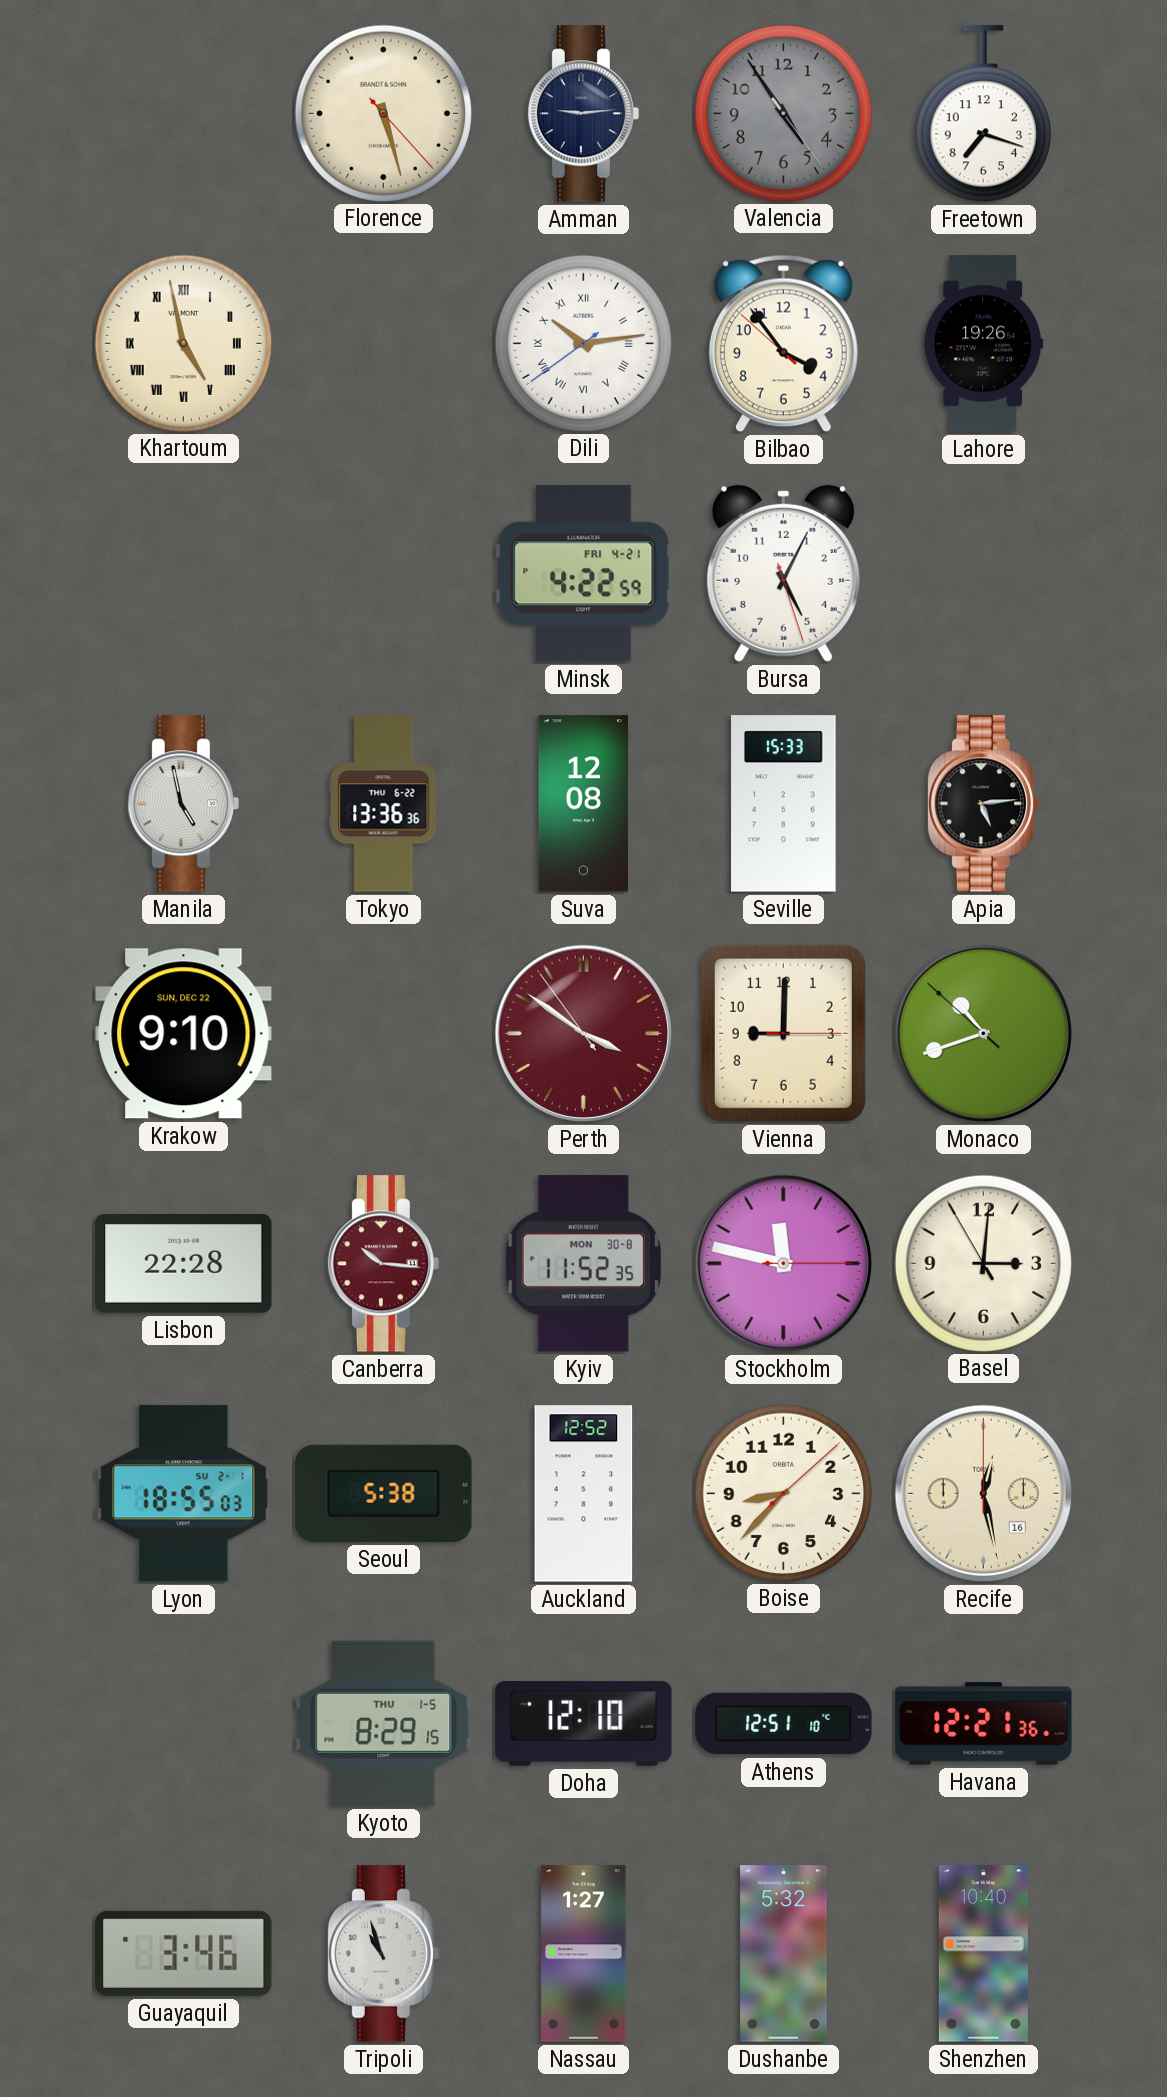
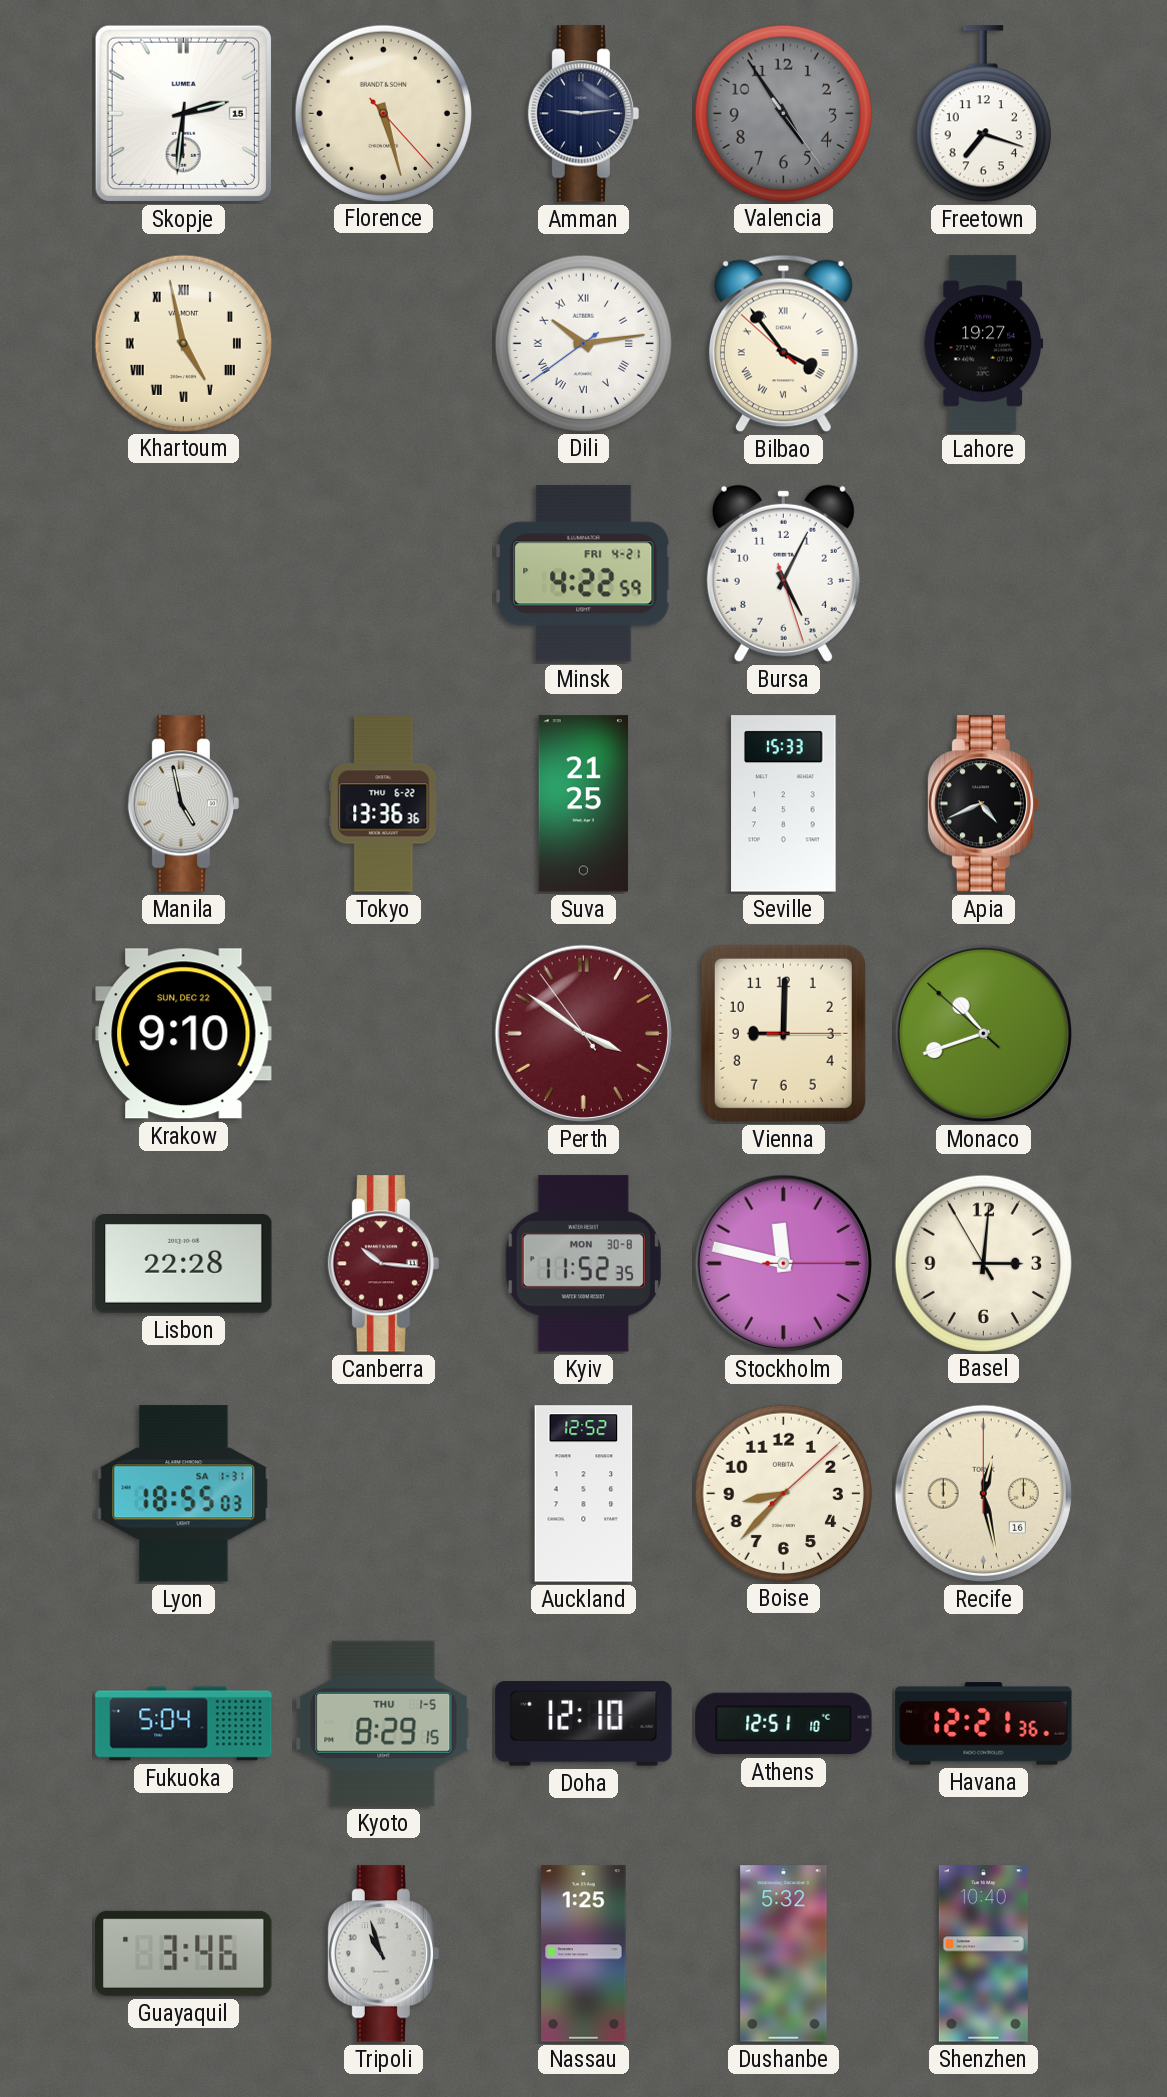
Skopje: none -> 2:31
Bilbao numerals: Arabic -> Roman
Lahore: 19:26 -> 19:27
Suva: 12:08 -> 21:25
Apia: 5:14 -> 4:41
Lyon date: SU 2-1 -> SA 1-31
Seoul: 5:38 -> none
Fukuoka: none -> 5:04
Nassau: 1:27 -> 1:25
